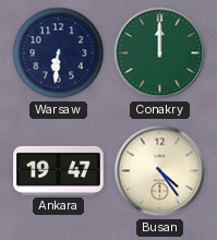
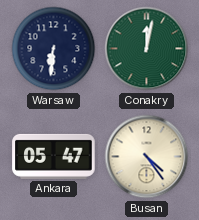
Conakry: 12:00 -> 12:02
Ankara: 19:47 -> 05:47
